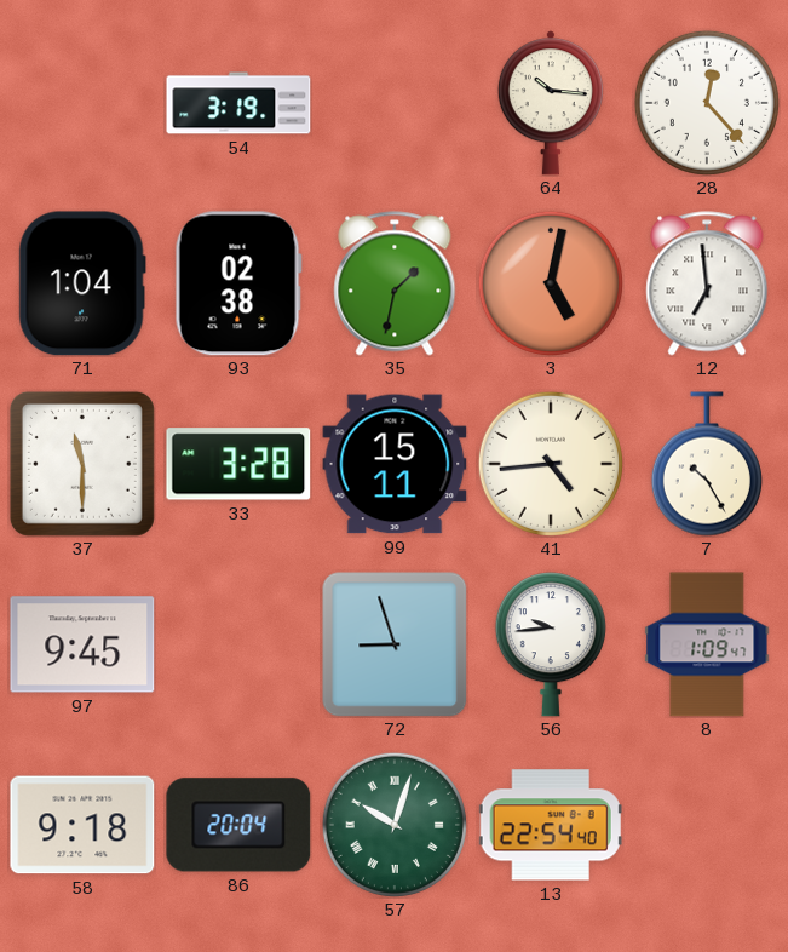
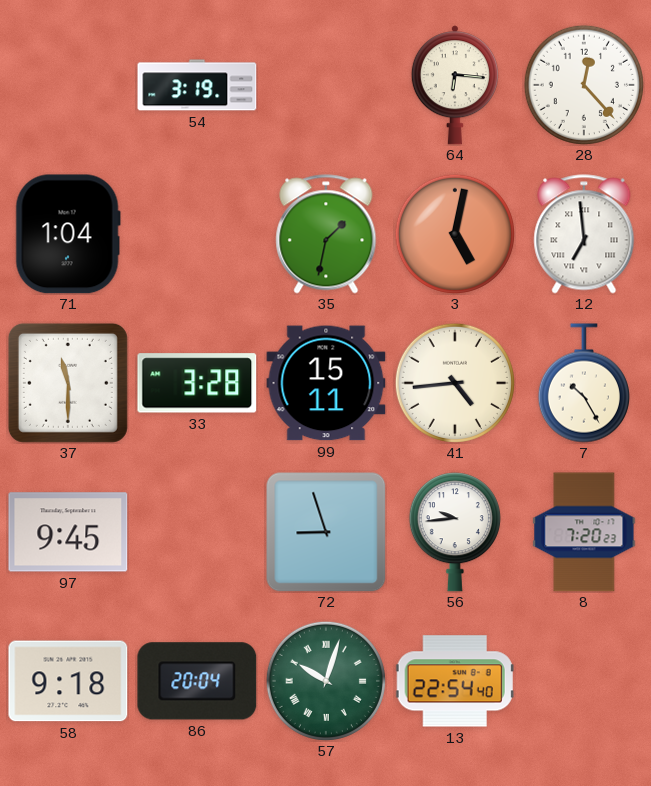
64: 10:16 -> 6:16
93: 02:38 -> none
8: 1:09 -> 7:20
